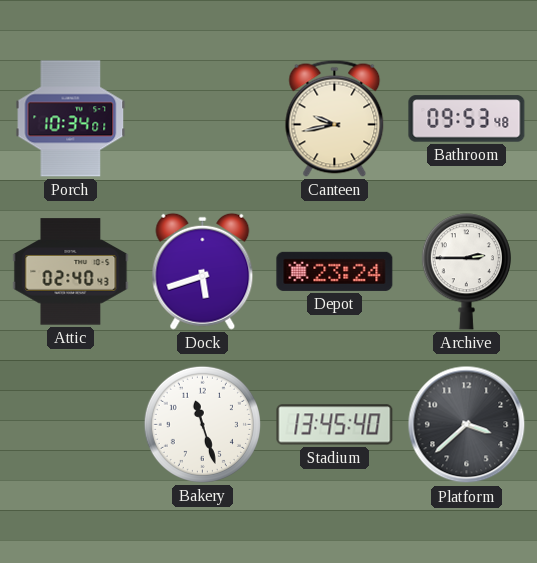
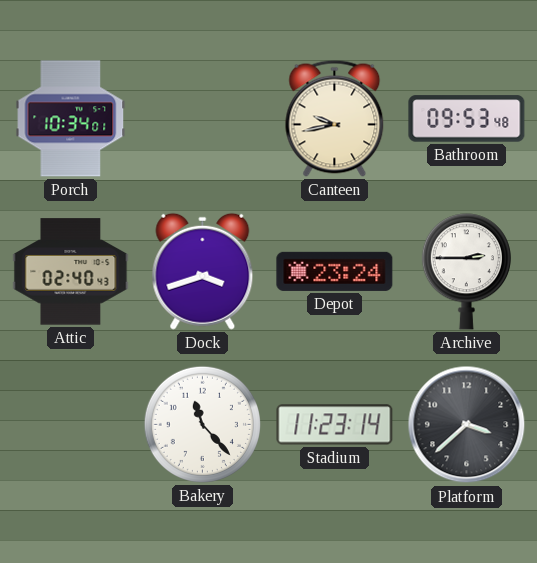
Dock: 5:42 -> 3:42
Bakery: 11:27 -> 11:23
Stadium: 13:45 -> 11:23
